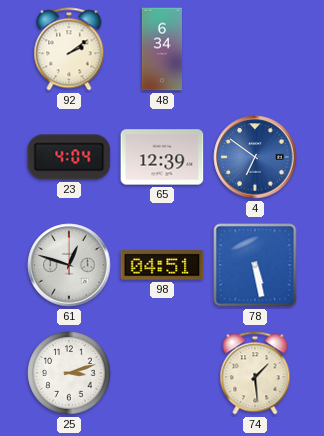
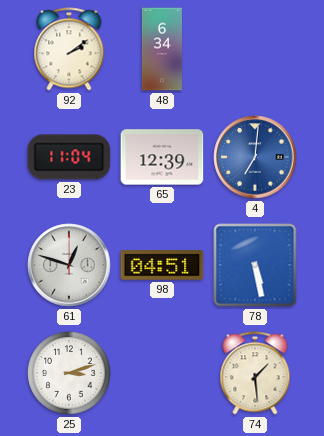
23: 4:04 -> 11:04
4: 6:51 -> 7:01
